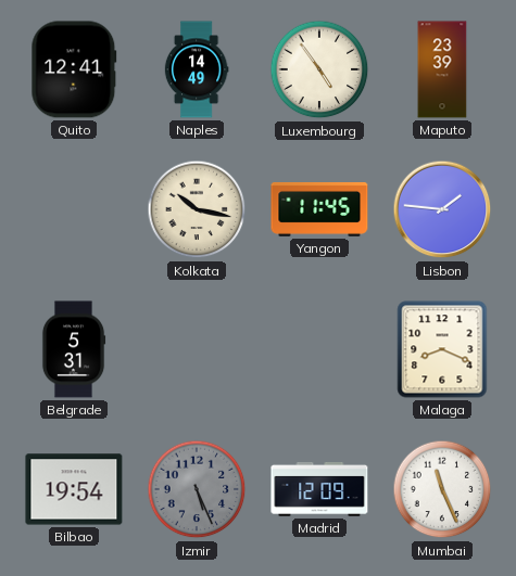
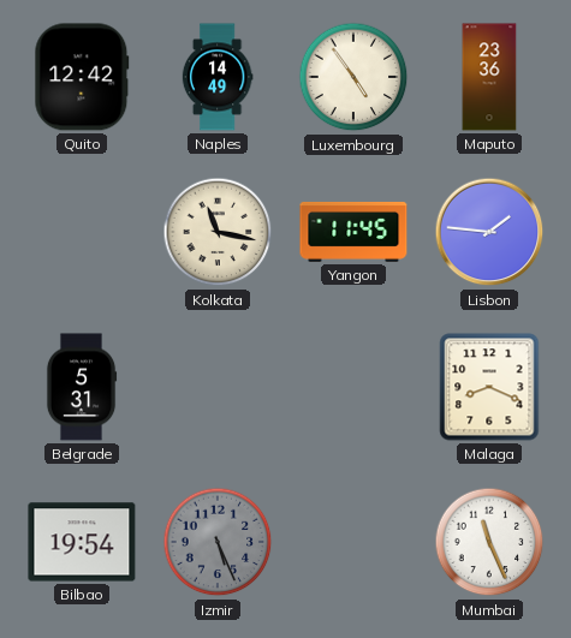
Quito: 12:41 -> 12:42
Maputo: 23:39 -> 23:36
Kolkata: 10:17 -> 11:17
Madrid: 12:09 -> none
